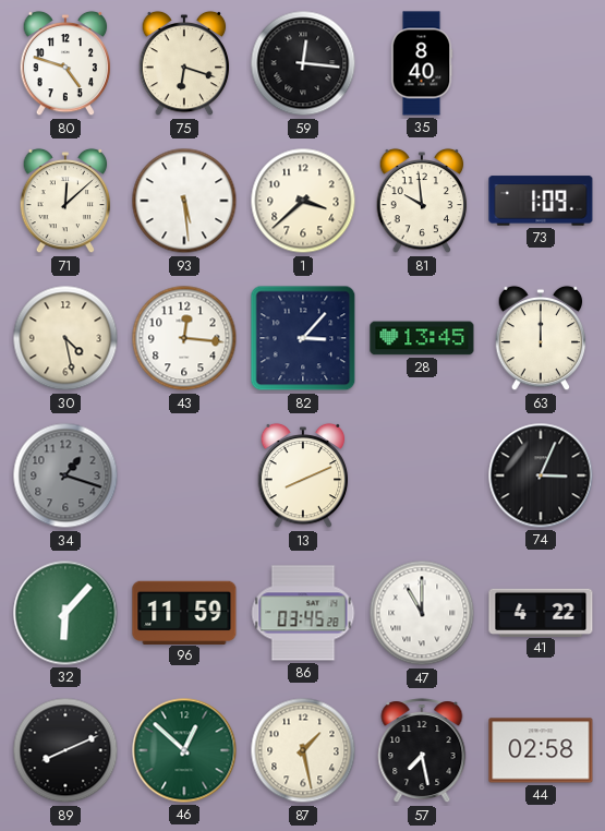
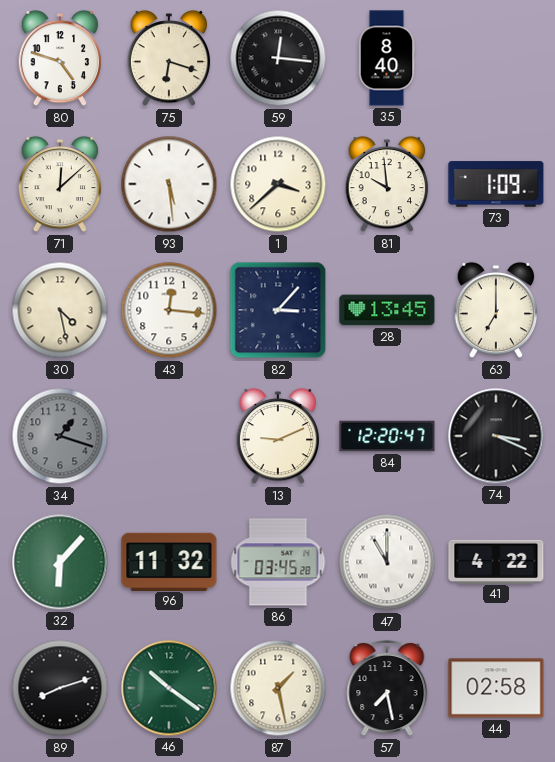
63: 12:00 -> 7:00
13: 8:11 -> 9:11
84: none -> 12:20
74: 3:04 -> 3:19
96: 11:59 -> 11:32
89: 8:11 -> 8:12
46: 12:52 -> 10:21
